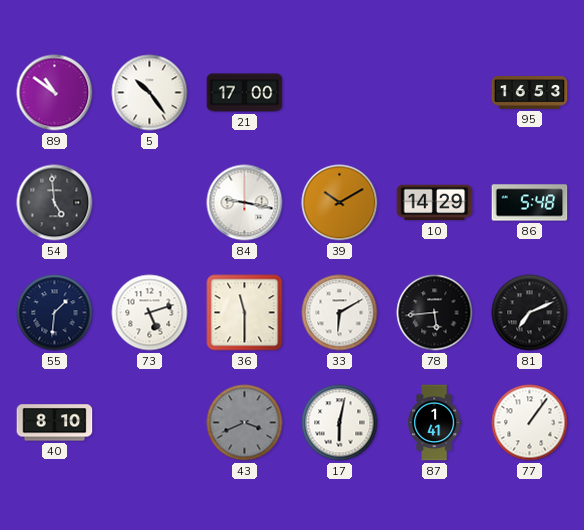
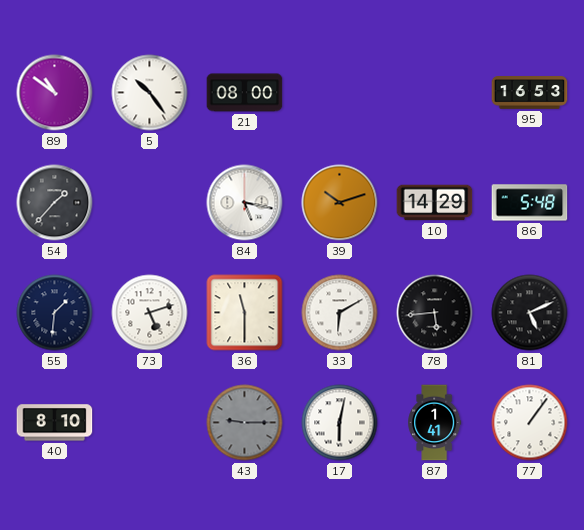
21: 17:00 -> 08:00
54: 4:59 -> 1:37
84: 9:17 -> 5:17
39: 10:10 -> 10:12
81: 7:11 -> 5:11
43: 3:41 -> 9:15
